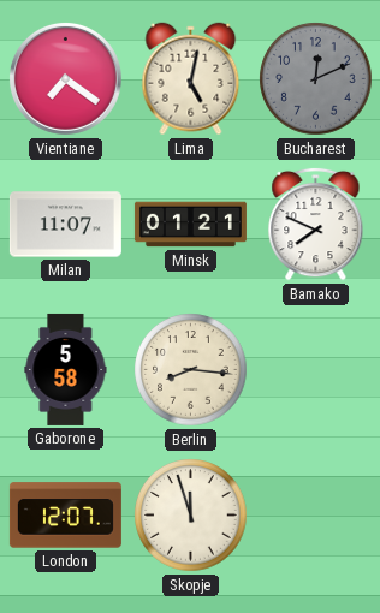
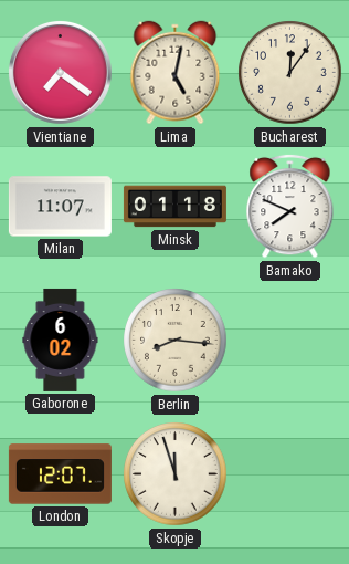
Bucharest: 12:11 -> 12:06
Bucharest dial: grey -> cream
Minsk: 01:21 -> 01:18
Gaborone: 5:58 -> 6:02
